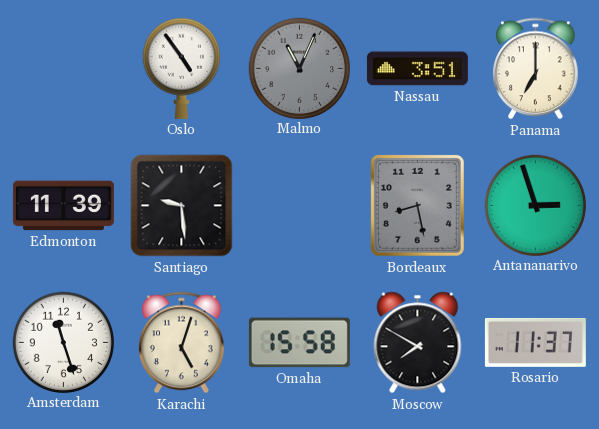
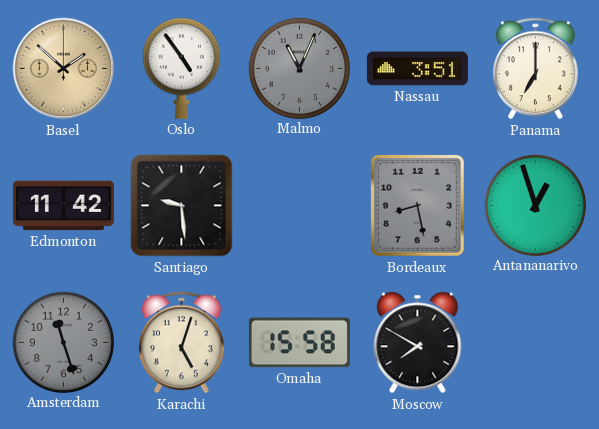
Basel: none -> 1:52
Edmonton: 11:39 -> 11:42
Antananarivo: 2:57 -> 12:57
Amsterdam dial: white -> grey
Rosario: 11:37 -> none
